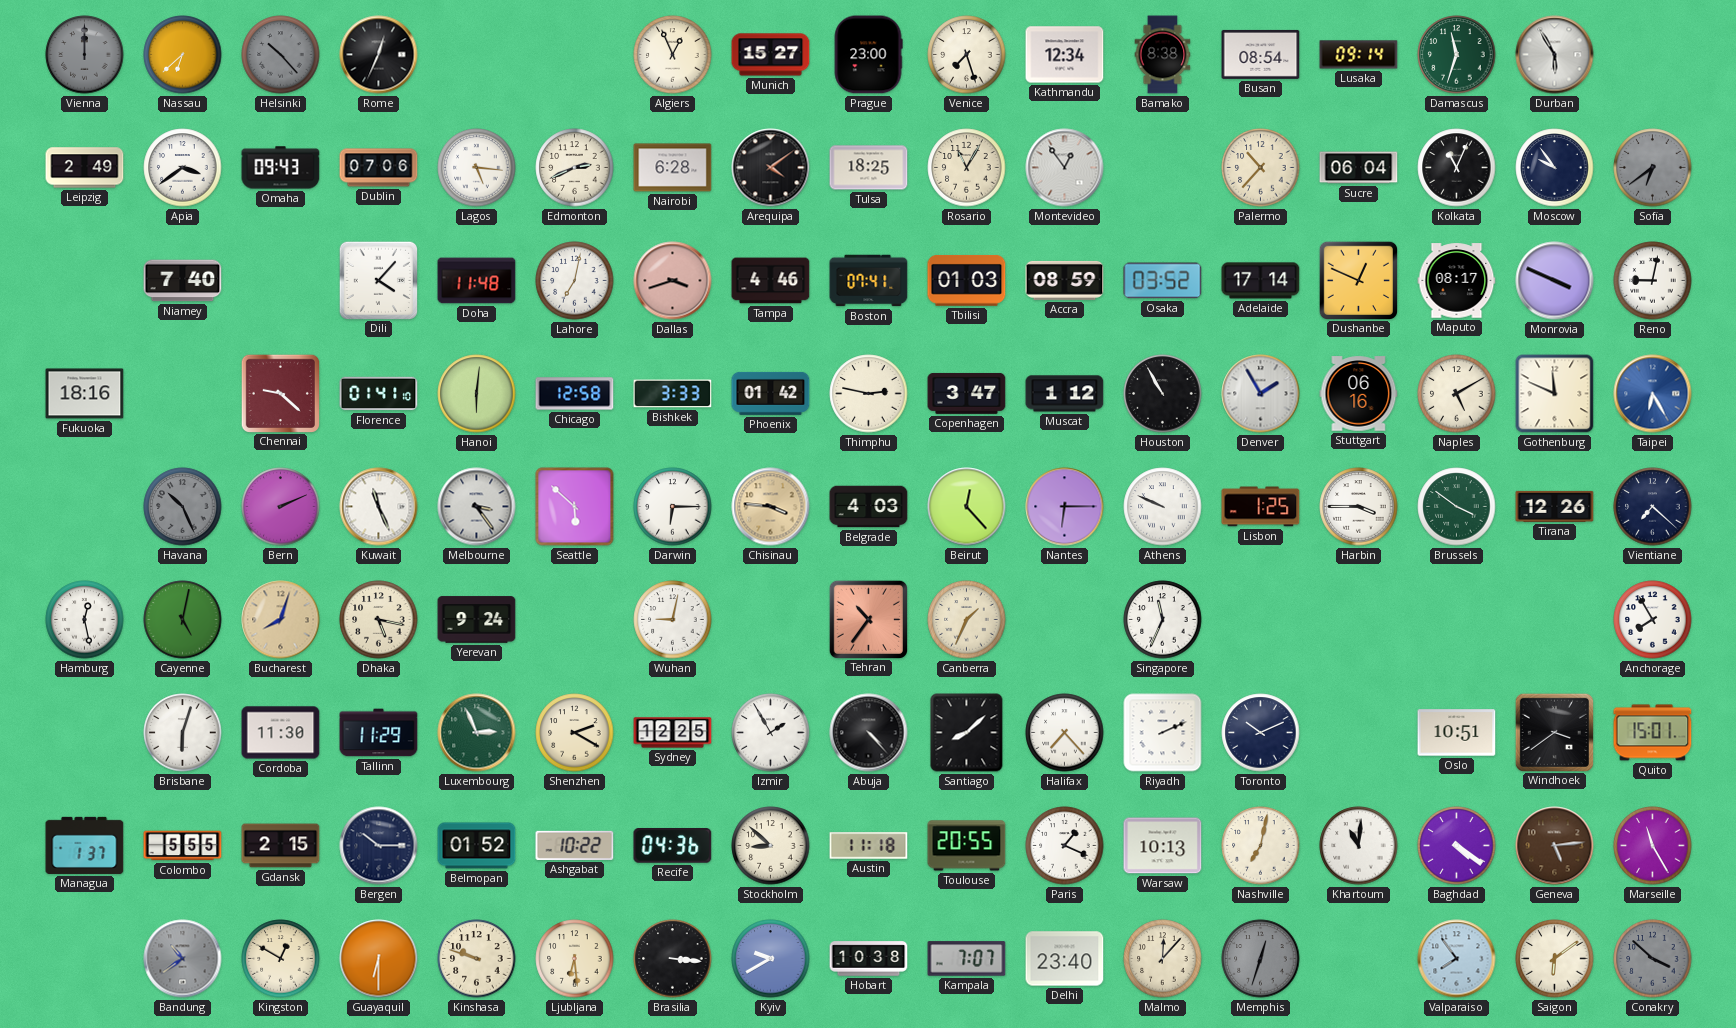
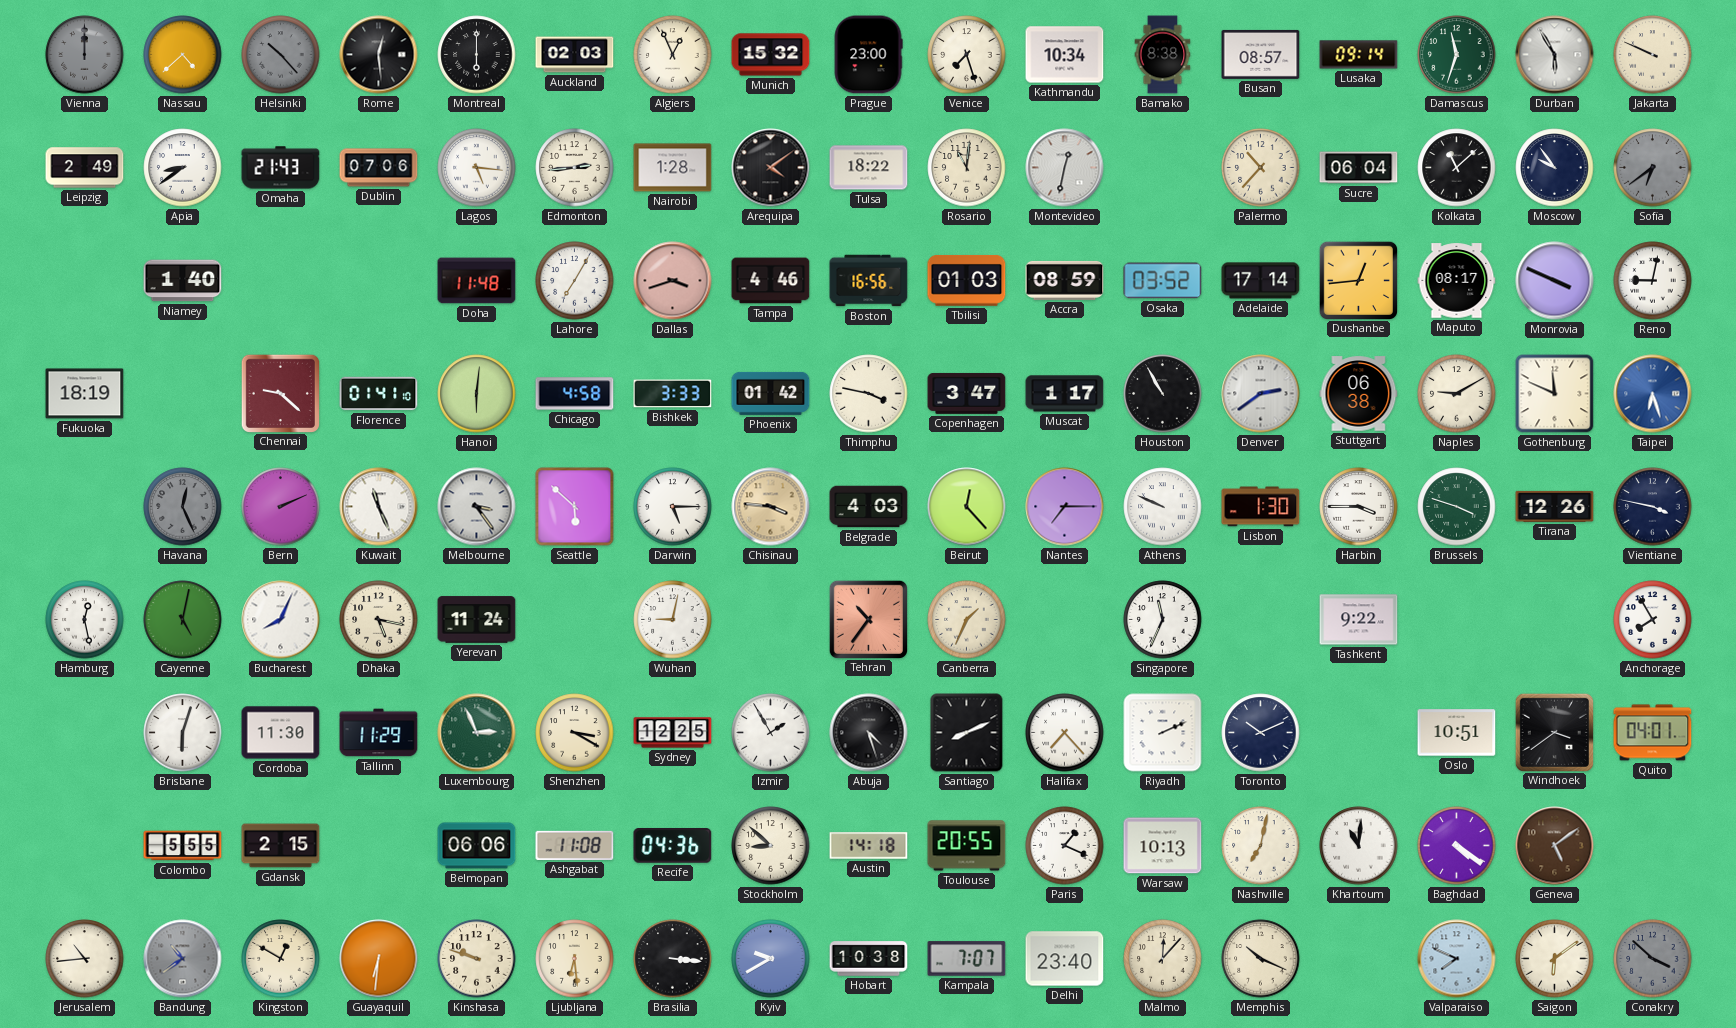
Nassau: 6:38 -> 4:38
Rome: 12:34 -> 12:29
Montreal: none -> 6:00
Auckland: none -> 02:03
Munich: 15:27 -> 15:32
Kathmandu: 12:34 -> 10:34
Busan: 08:54 -> 08:57
Jakarta: none -> 9:49
Apia: 3:39 -> 8:39
Omaha: 09:43 -> 21:43
Edmonton: 2:41 -> 2:44
Nairobi: 6:28 -> 1:28
Tulsa: 18:25 -> 18:22
Rosario: 11:05 -> 11:01
Montevideo: 12:54 -> 12:32
Kolkata: 11:04 -> 11:08
Niamey: 7:40 -> 1:40
Dili: 4:07 -> none
Lahore: 7:02 -> 7:05
Boston: 07:41 -> 16:56
Dushanbe: 12:49 -> 12:44
Fukuoka: 18:16 -> 18:19
Chicago: 12:58 -> 4:58
Thimphu: 2:47 -> 3:47
Muscat: 1:12 -> 1:17
Denver: 1:55 -> 2:39
Stuttgart: 06:16 -> 06:38
Naples: 5:10 -> 9:10
Taipei: 6:25 -> 6:27
Havana: 10:26 -> 12:26
Darwin: 6:15 -> 5:15
Nantes: 6:15 -> 7:15
Lisbon: 1:25 -> 1:30
Brussels: 3:51 -> 3:48
Vientiane: 7:22 -> 3:47
Bucharest: 8:03 -> 8:04
Bucharest dial: champagne -> white
Yerevan: 9:24 -> 11:24
Tashkent: none -> 9:22
Shenzhen: 2:20 -> 3:20
Abuja: 4:23 -> 4:27
Santiago: 8:08 -> 8:11
Quito: 15:01 -> 04:01
Managua: 1:37 -> none
Bergen: 10:15 -> none
Belmopan: 01:52 -> 06:06
Ashgabat: 10:22 -> 11:08
Austin: 11:18 -> 14:18
Geneva: 5:14 -> 5:09
Marseille: 11:25 -> none
Jerusalem: none -> 10:44
Guayaquil: 6:30 -> 6:31
Memphis: 12:33 -> 10:19
Memphis dial: grey -> cream
Valparaiso: 7:54 -> 7:49
